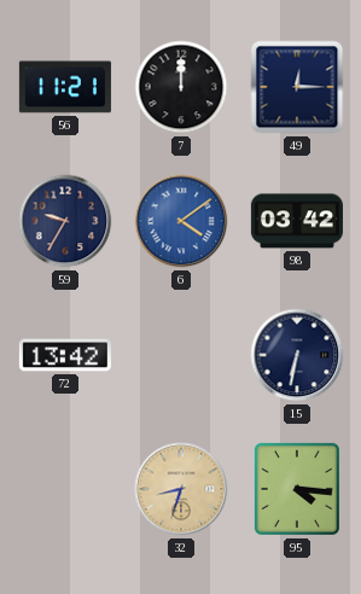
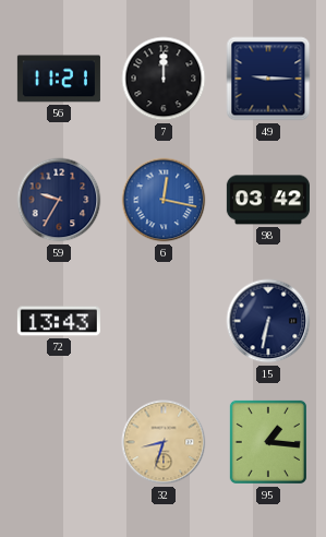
49: 12:15 -> 9:15
6: 4:09 -> 12:17
72: 13:42 -> 13:43
95: 4:16 -> 1:16
